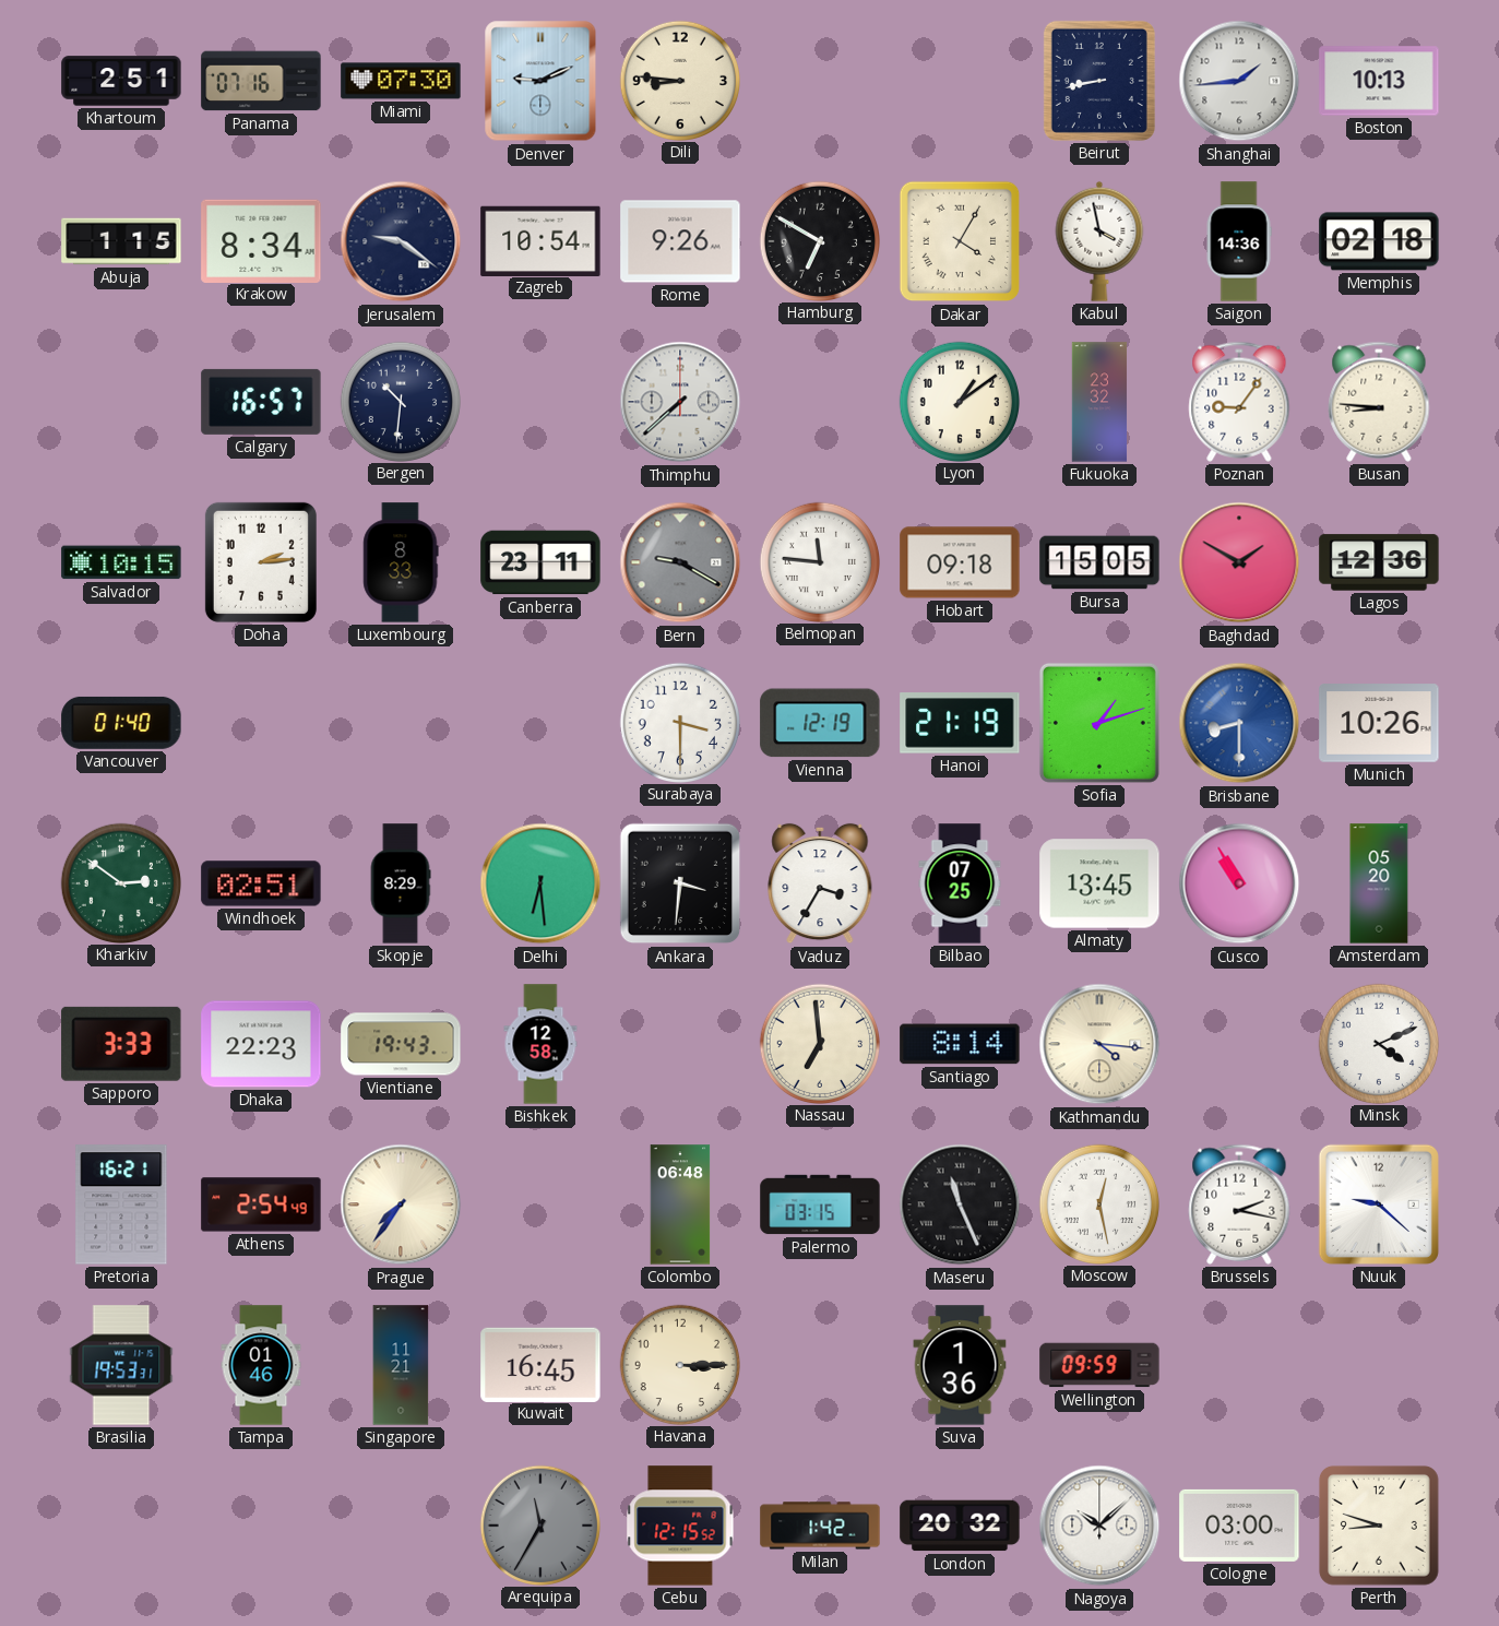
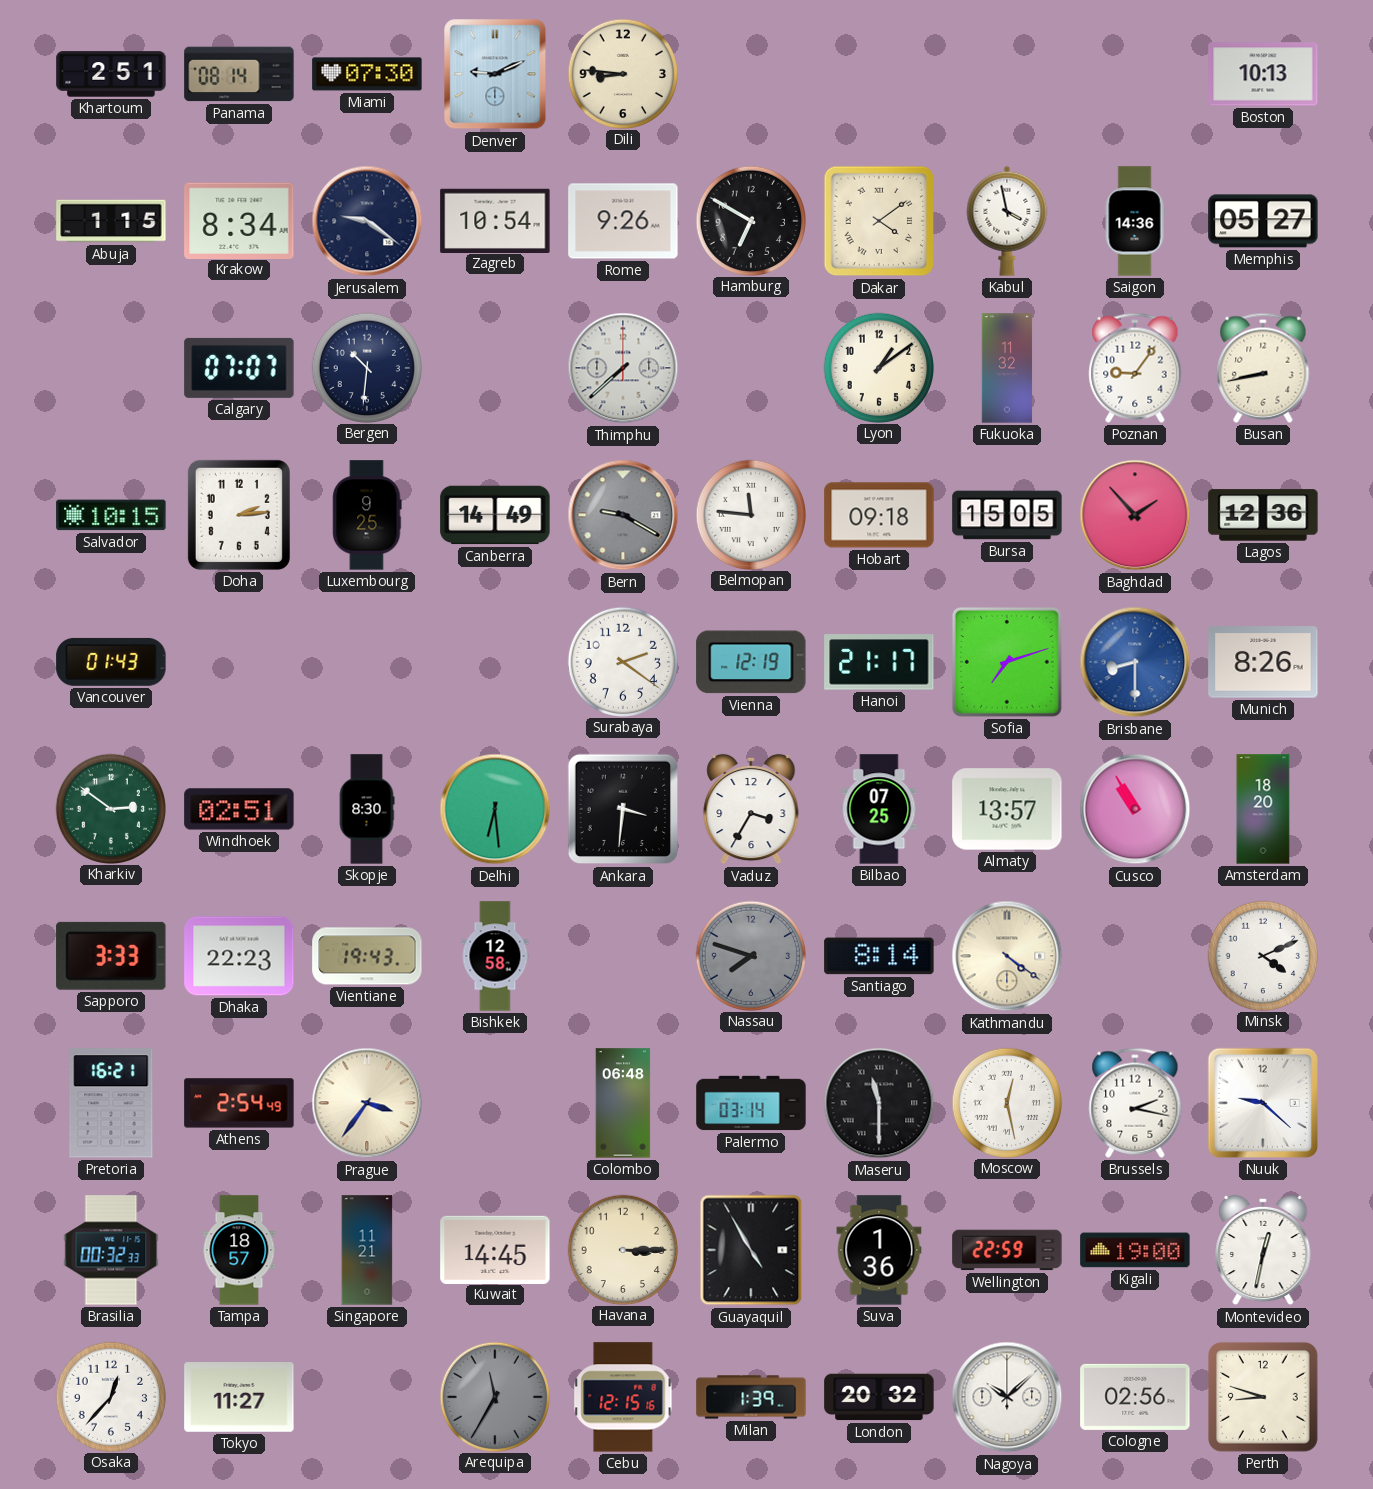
Panama: 07:16 -> 08:14
Beirut: 8:43 -> none
Shanghai: 1:44 -> none
Dakar: 4:05 -> 4:09
Memphis: 02:18 -> 05:27
Calgary: 16:57 -> 07:07
Fukuoka: 23:32 -> 11:32
Busan: 8:46 -> 8:43
Luxembourg: 8:33 -> 9:25
Canberra: 23:11 -> 14:49
Baghdad: 1:50 -> 1:53
Vancouver: 01:40 -> 01:43
Surabaya: 3:30 -> 2:21
Hanoi: 21:19 -> 21:17
Sofia: 1:12 -> 7:12
Munich: 10:26 -> 8:26
Skopje: 8:29 -> 8:30
Almaty: 13:45 -> 13:57
Amsterdam: 05:20 -> 18:20
Nassau: 6:59 -> 7:48
Nassau dial: cream -> grey
Kathmandu: 4:16 -> 4:21
Prague: 7:36 -> 3:36
Palermo: 03:15 -> 03:14
Maseru: 11:26 -> 11:30
Brasilia: 19:53 -> 00:32
Tampa: 01:46 -> 18:57
Kuwait: 16:45 -> 14:45
Guayaquil: none -> 4:55
Wellington: 09:59 -> 22:59
Kigali: none -> 19:00
Montevideo: none -> 12:32
Osaka: none -> 12:37
Tokyo: none -> 11:27
Cebu: 12:15:52 -> 12:15:16
Milan: 1:42 -> 1:39
Cologne: 03:00 -> 02:56
